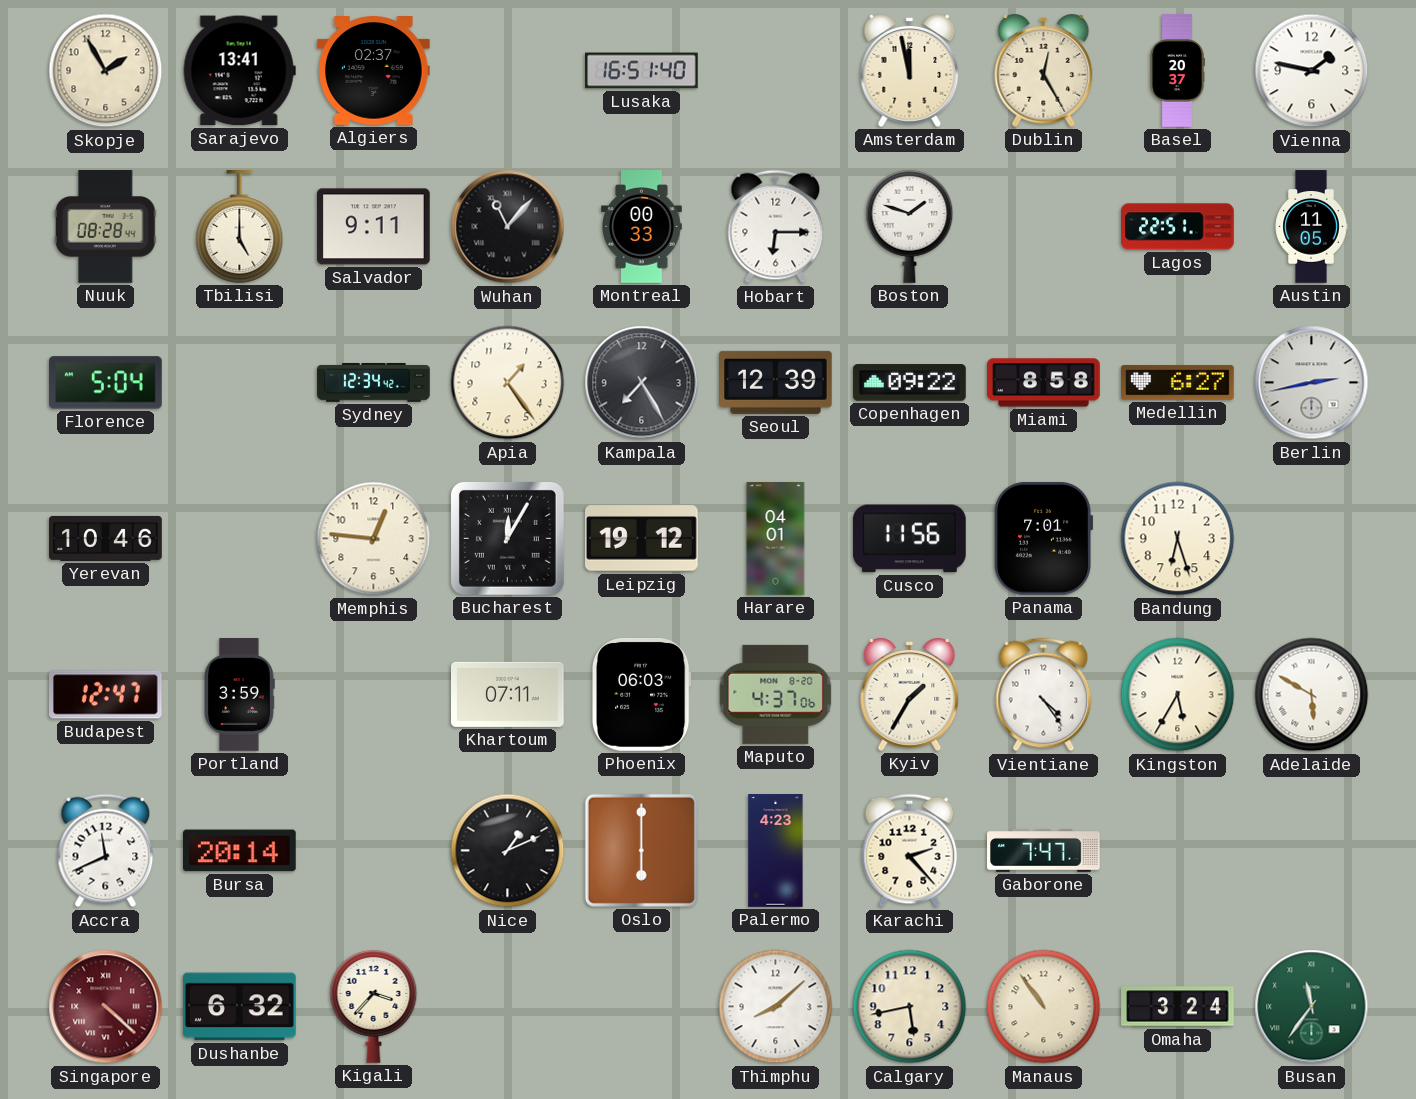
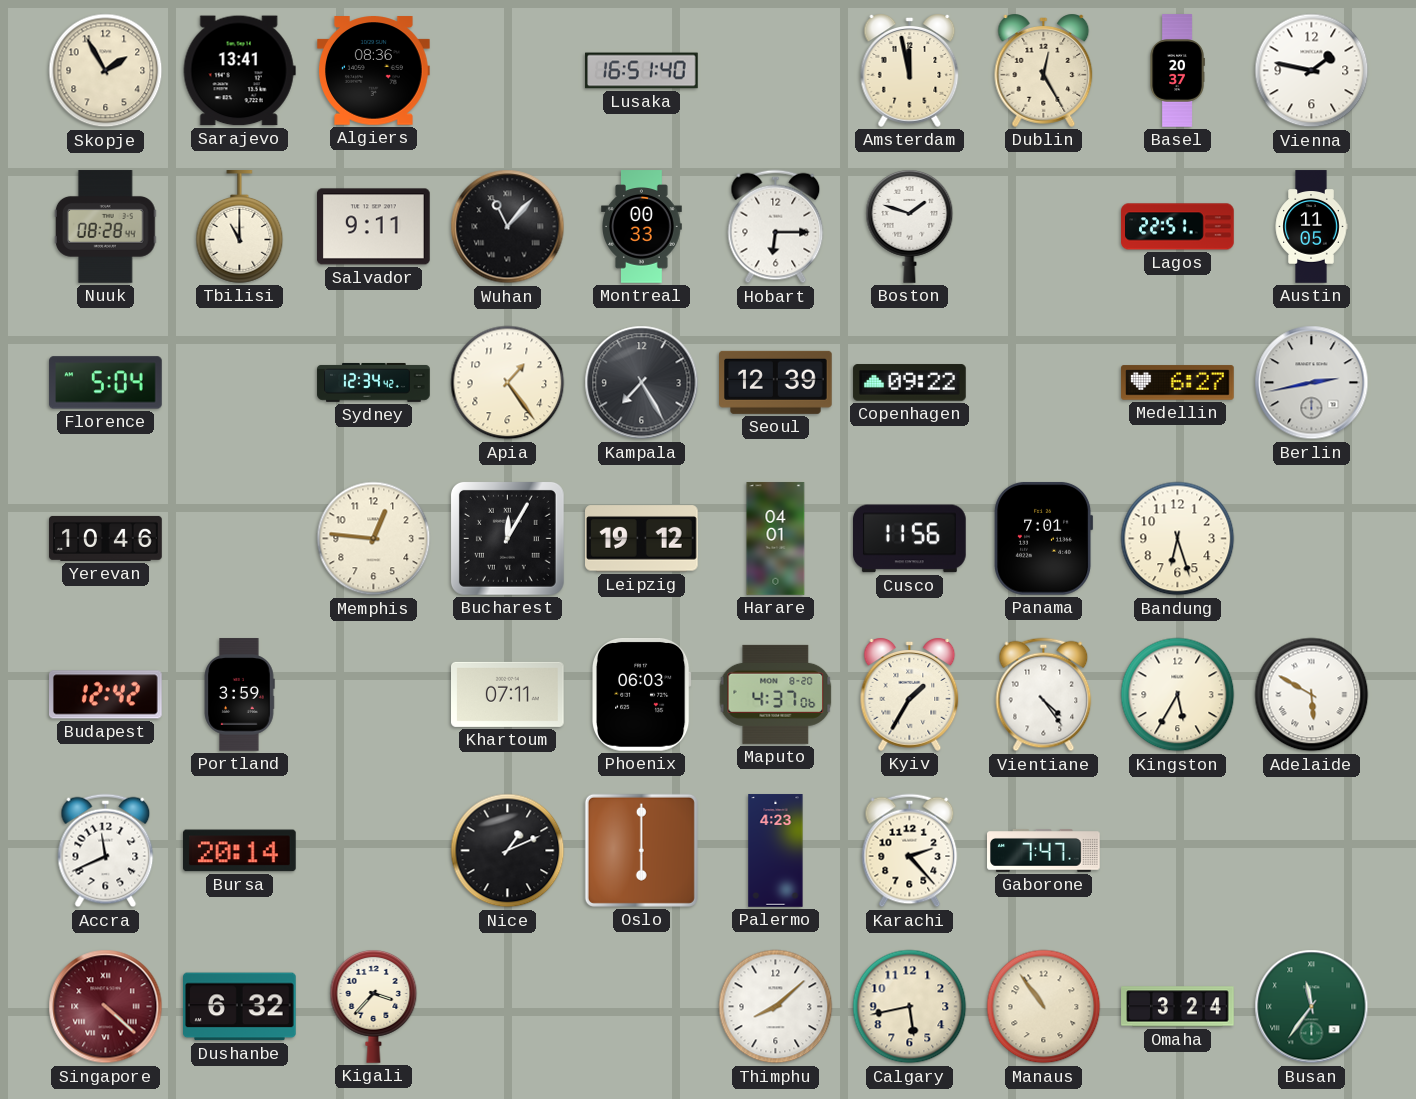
Algiers: 02:37 -> 08:36
Tbilisi: 5:00 -> 11:00
Miami: 8:58 -> none
Budapest: 12:47 -> 12:42
